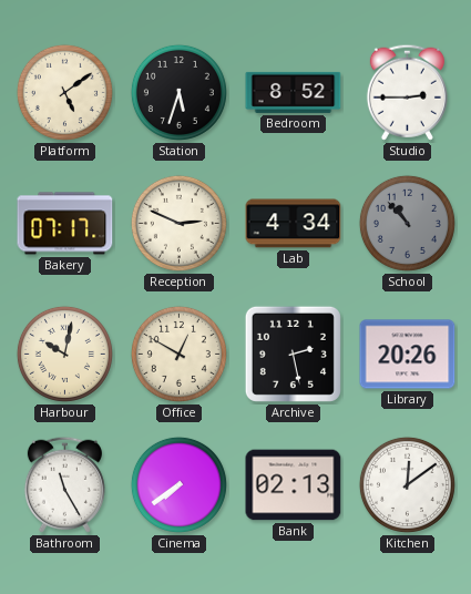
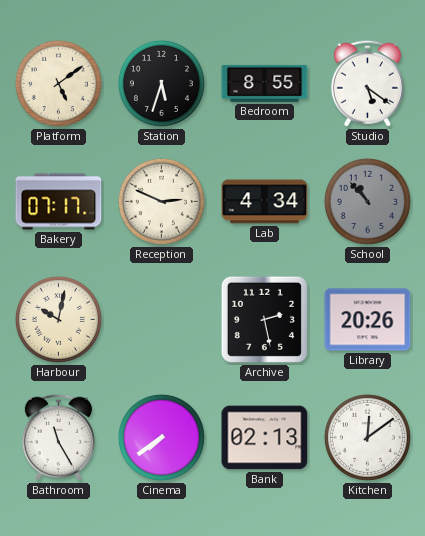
Bedroom: 8:52 -> 8:55
Studio: 2:45 -> 5:21
Office: 12:50 -> none
